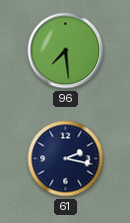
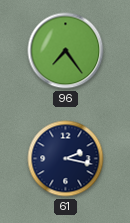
96: 7:29 -> 7:24
